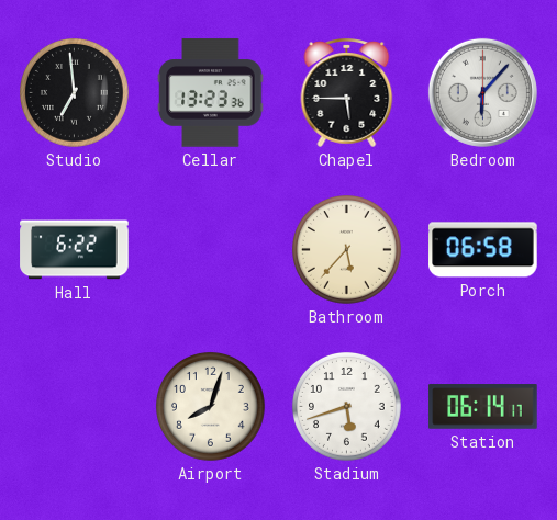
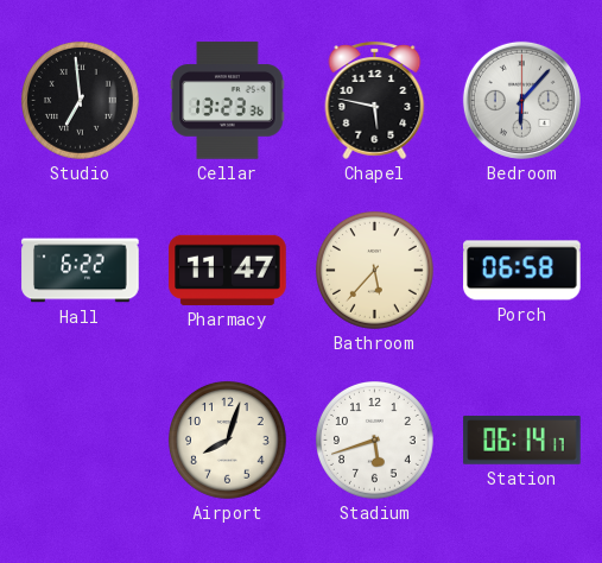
Chapel: 5:45 -> 5:47
Pharmacy: none -> 11:47
